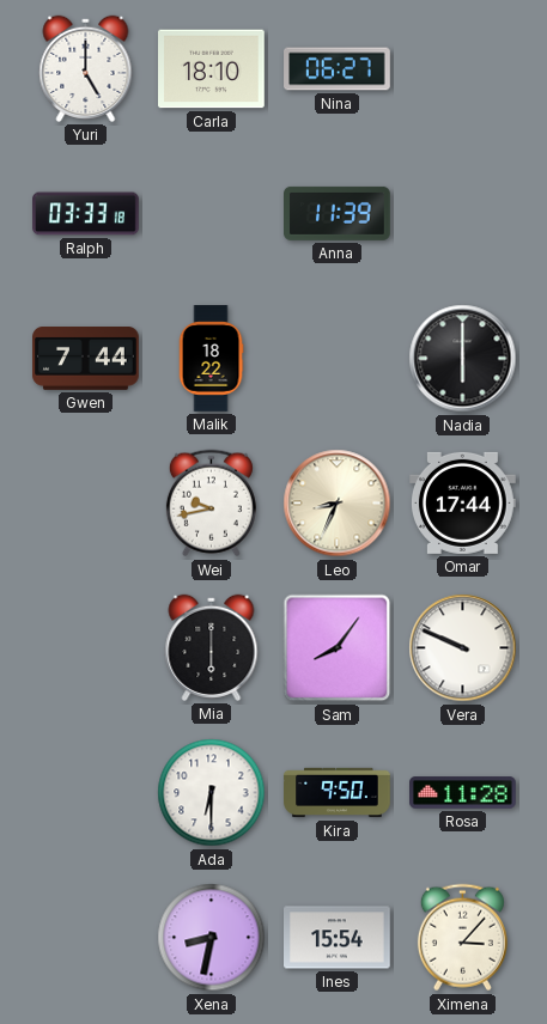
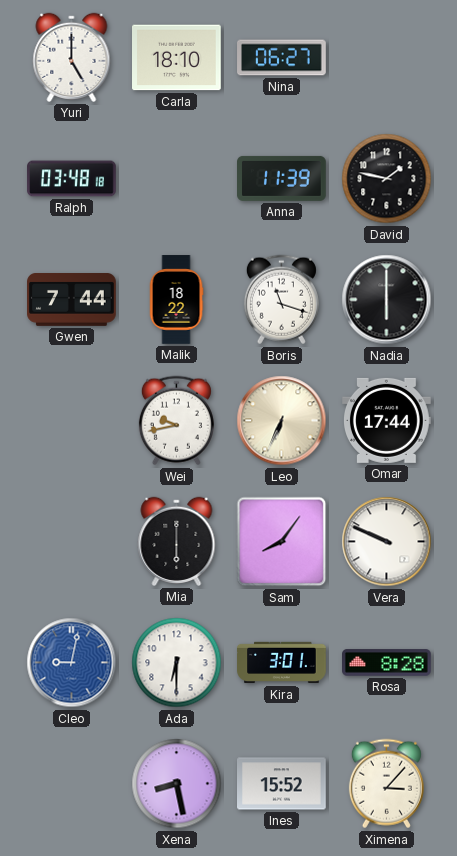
Ralph: 03:33 -> 03:48
David: none -> 1:47
Boris: none -> 11:18
Leo: 8:34 -> 6:34
Cleo: none -> 9:02
Kira: 9:50 -> 3:01
Rosa: 11:28 -> 8:28
Xena: 8:32 -> 8:28
Ines: 15:54 -> 15:52
